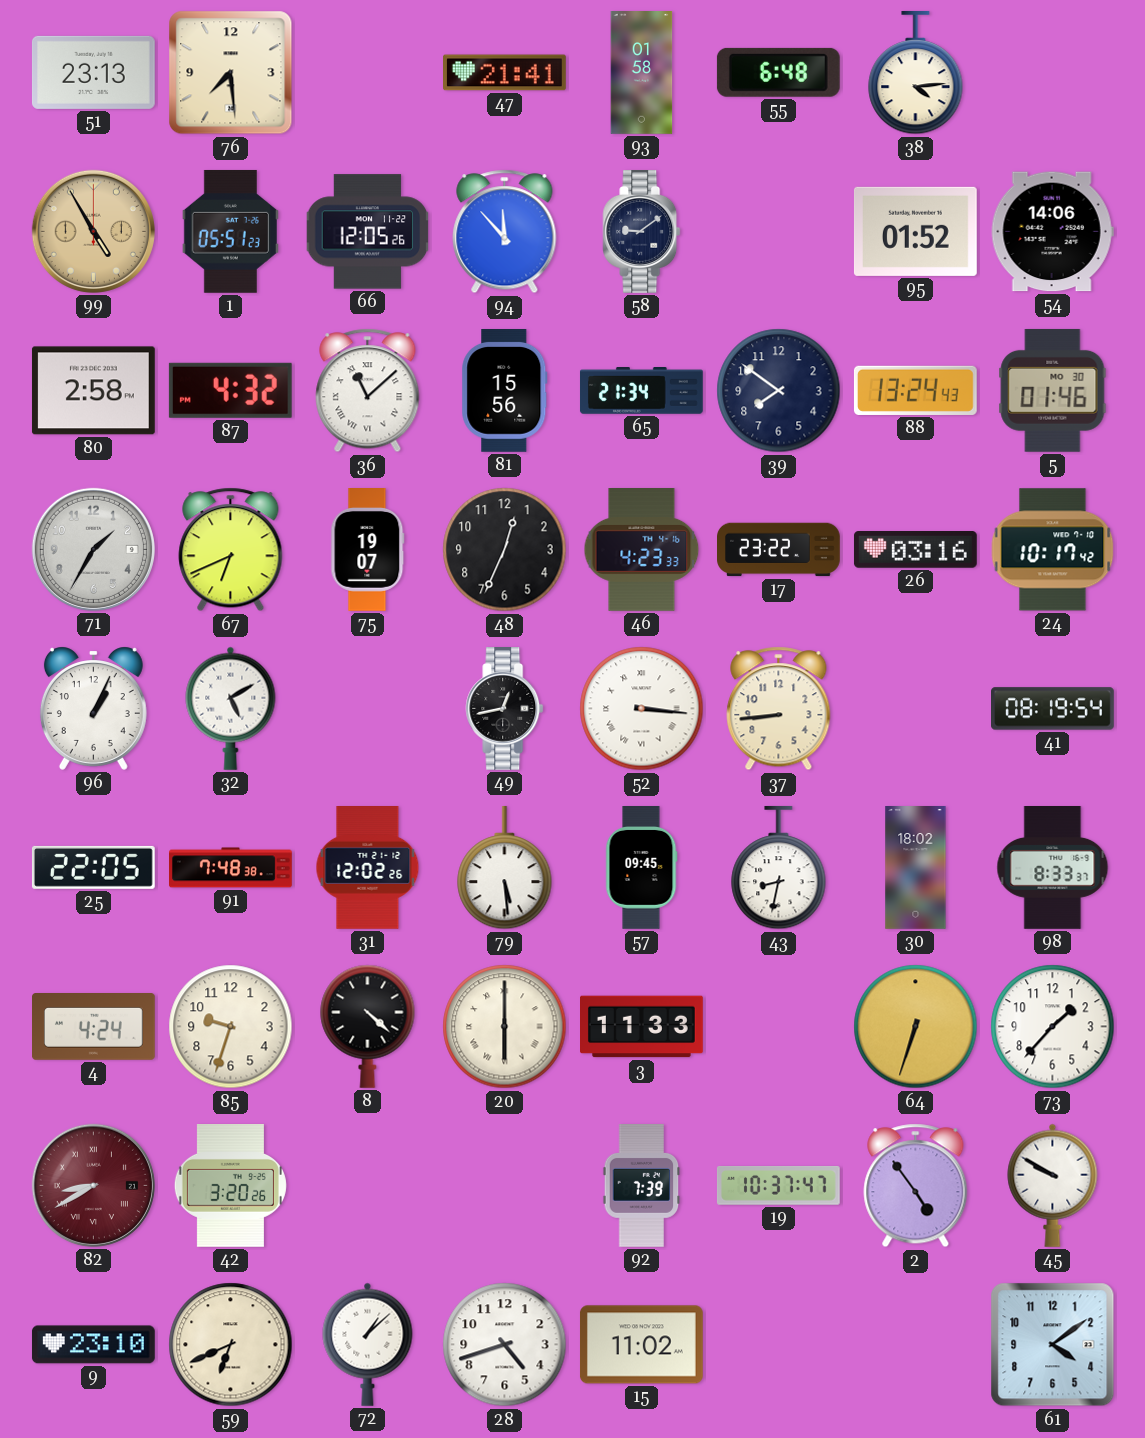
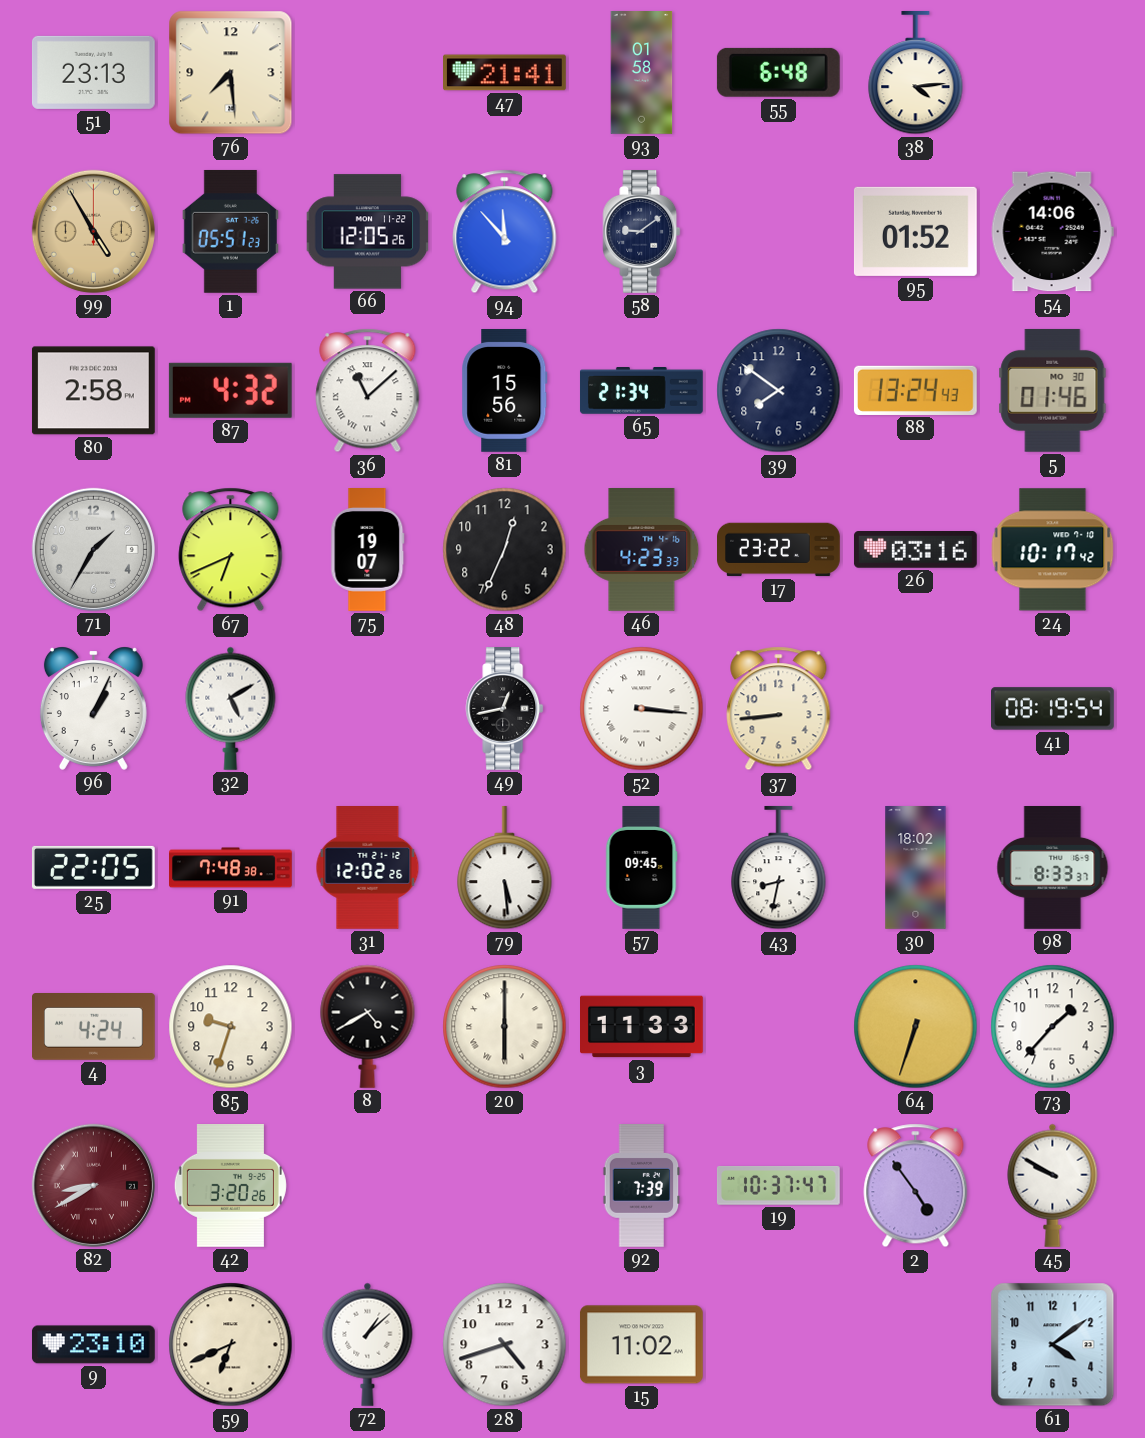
8: 4:22 -> 4:40
